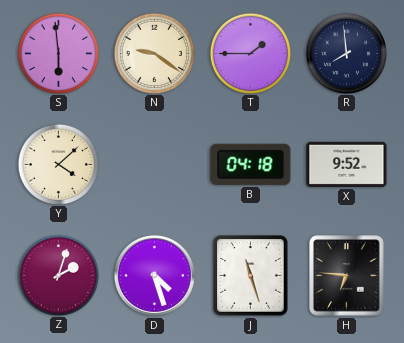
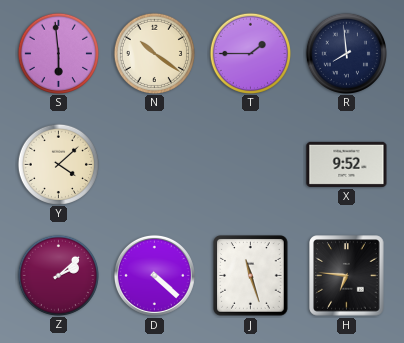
N: 9:21 -> 10:21
B: 04:18 -> none
Z: 2:03 -> 2:08
D: 4:27 -> 4:22
